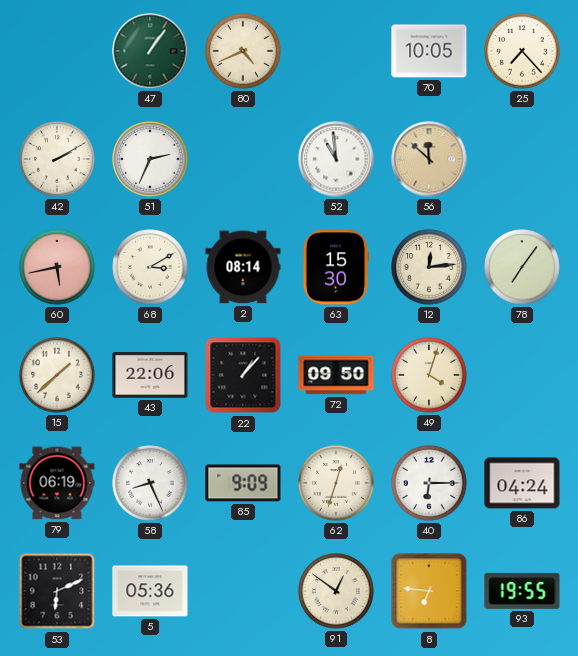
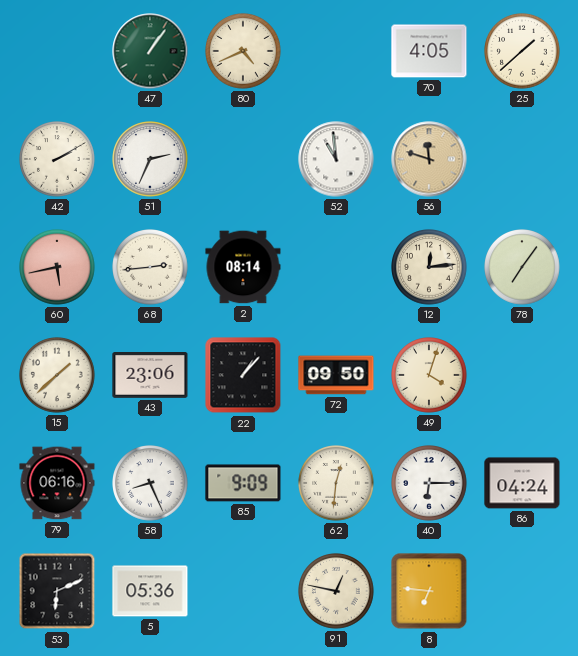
70: 10:05 -> 4:05
25: 7:23 -> 1:38
56: 11:52 -> 11:48
68: 3:10 -> 2:44
63: 15:30 -> none
43: 22:06 -> 23:06
79: 06:19 -> 06:16
62: 12:33 -> 12:31
91: 12:51 -> 12:47
93: 19:55 -> none
